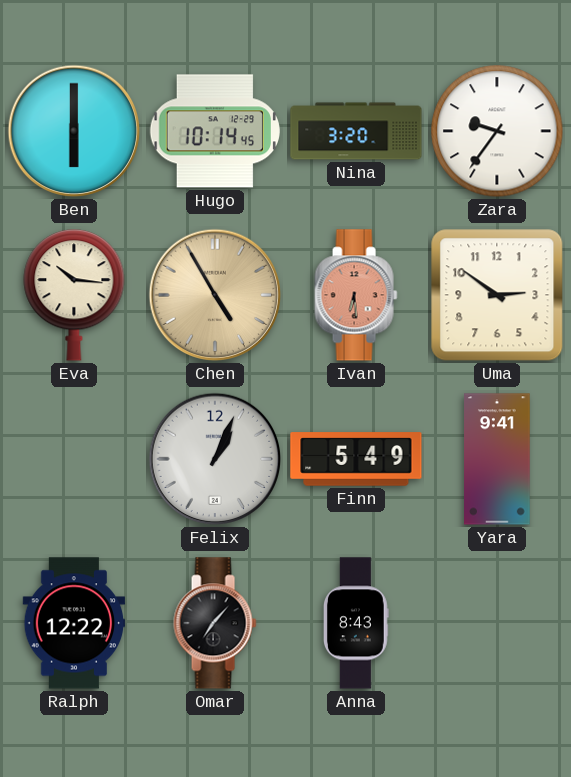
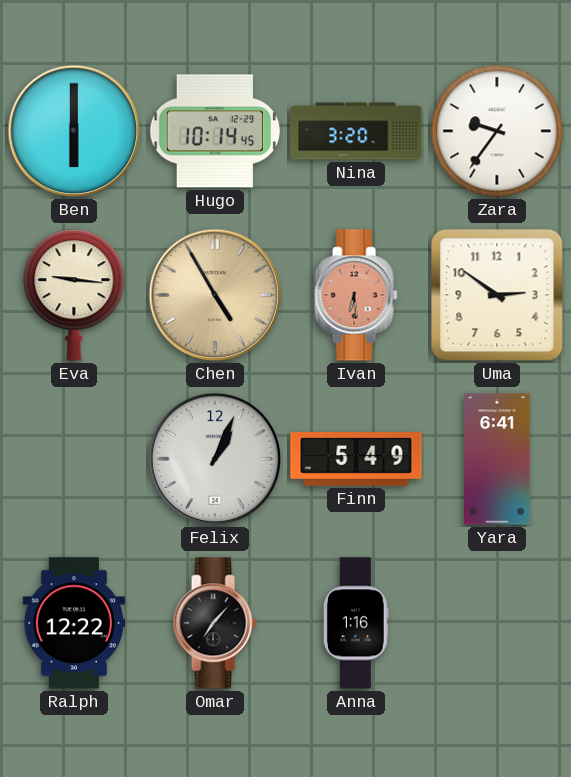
Eva: 10:16 -> 9:16
Yara: 9:41 -> 6:41
Anna: 8:43 -> 1:16
